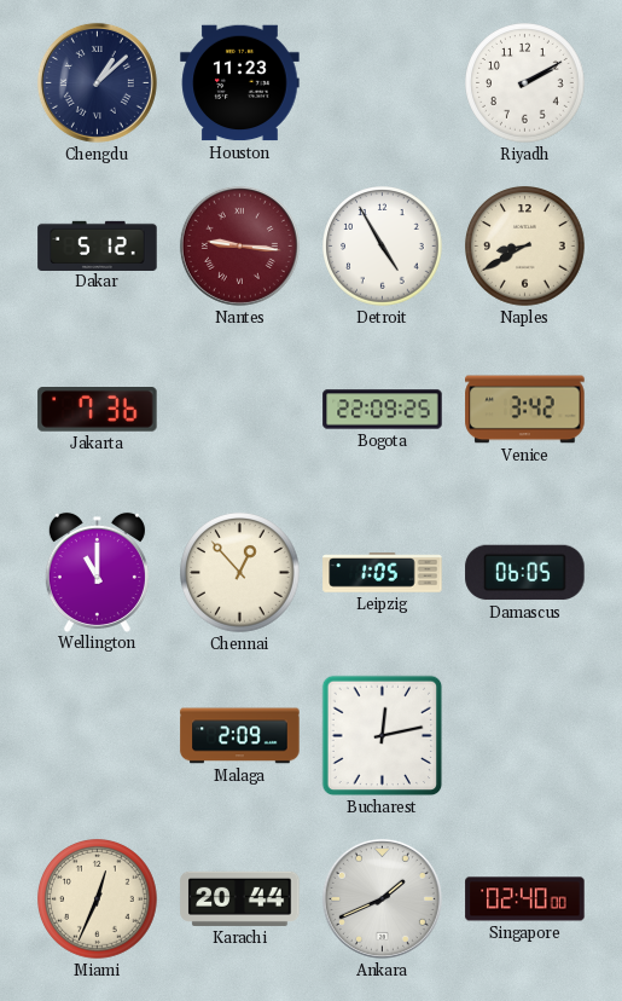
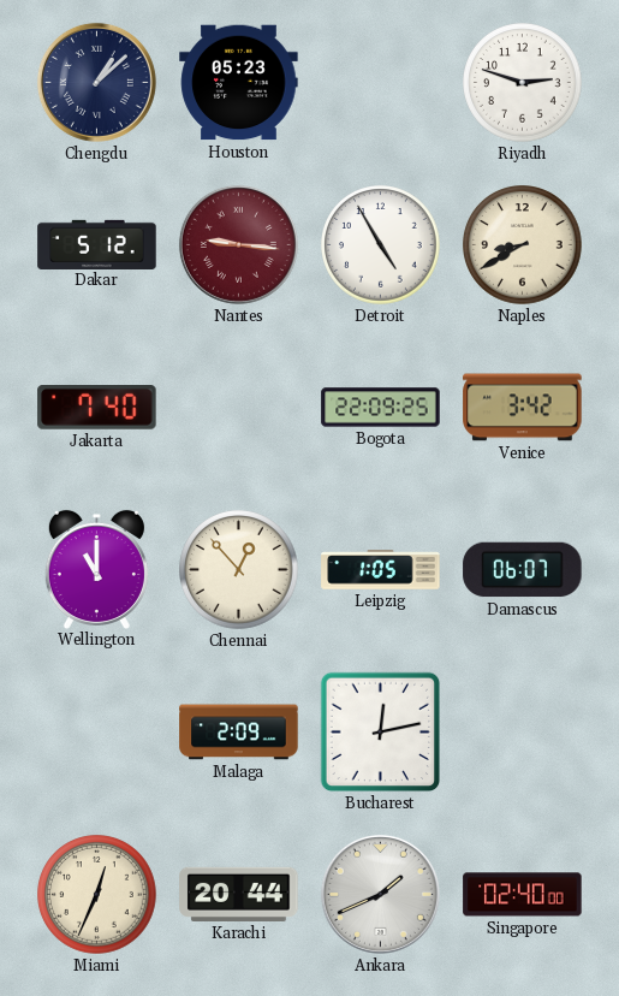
Houston: 11:23 -> 05:23
Riyadh: 2:10 -> 2:48
Jakarta: 7:36 -> 7:40
Damascus: 06:05 -> 06:07
